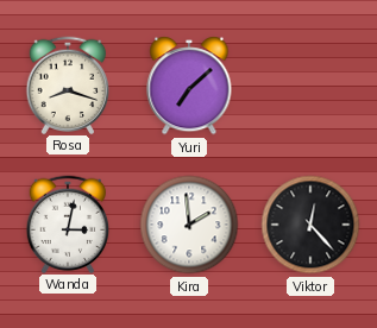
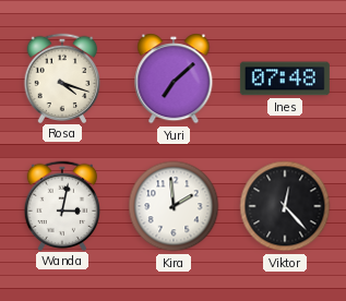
Rosa: 8:18 -> 4:18
Ines: none -> 07:48
